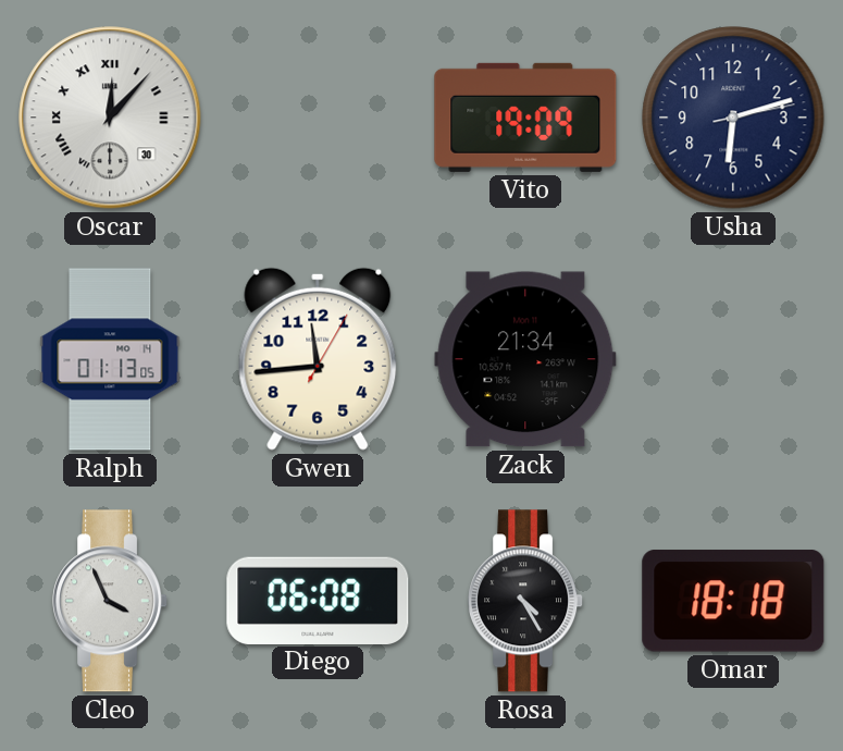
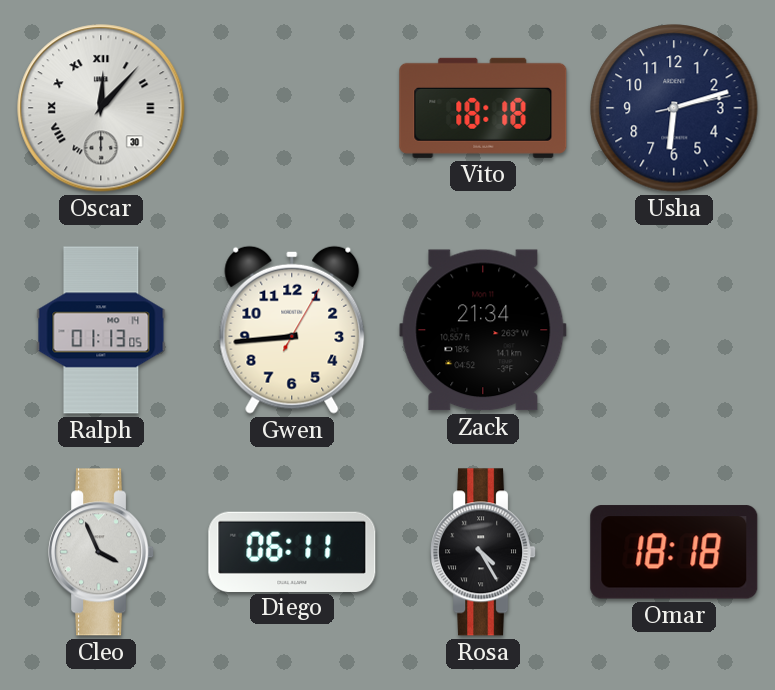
Vito: 19:09 -> 18:18
Gwen: 11:44 -> 8:44
Diego: 06:08 -> 06:11
